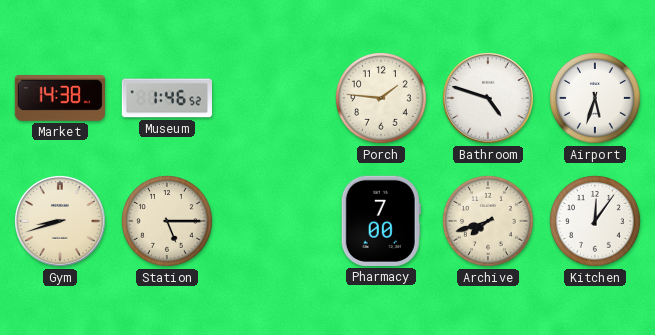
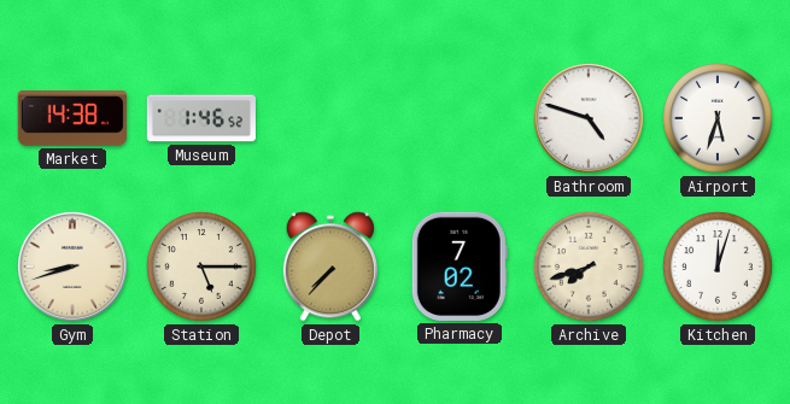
Porch: 1:46 -> none
Depot: none -> 7:37
Pharmacy: 7:00 -> 7:02
Kitchen: 12:06 -> 12:03
